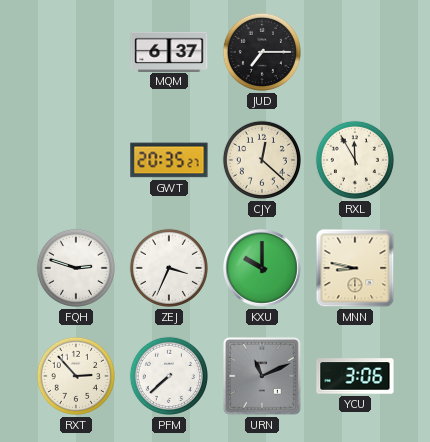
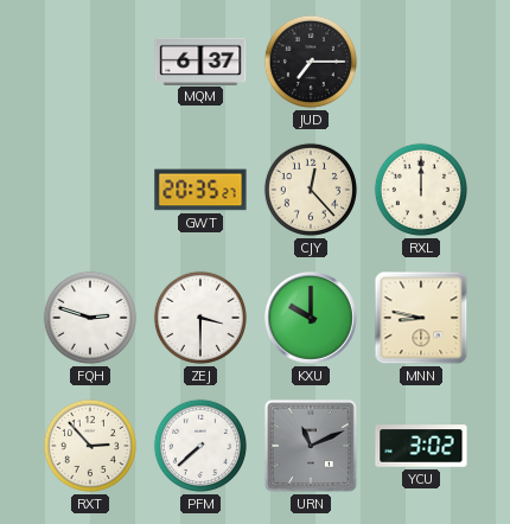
CJY: 12:22 -> 12:23
RXL: 11:55 -> 12:00
ZEJ: 3:34 -> 3:30
YCU: 3:06 -> 3:02
